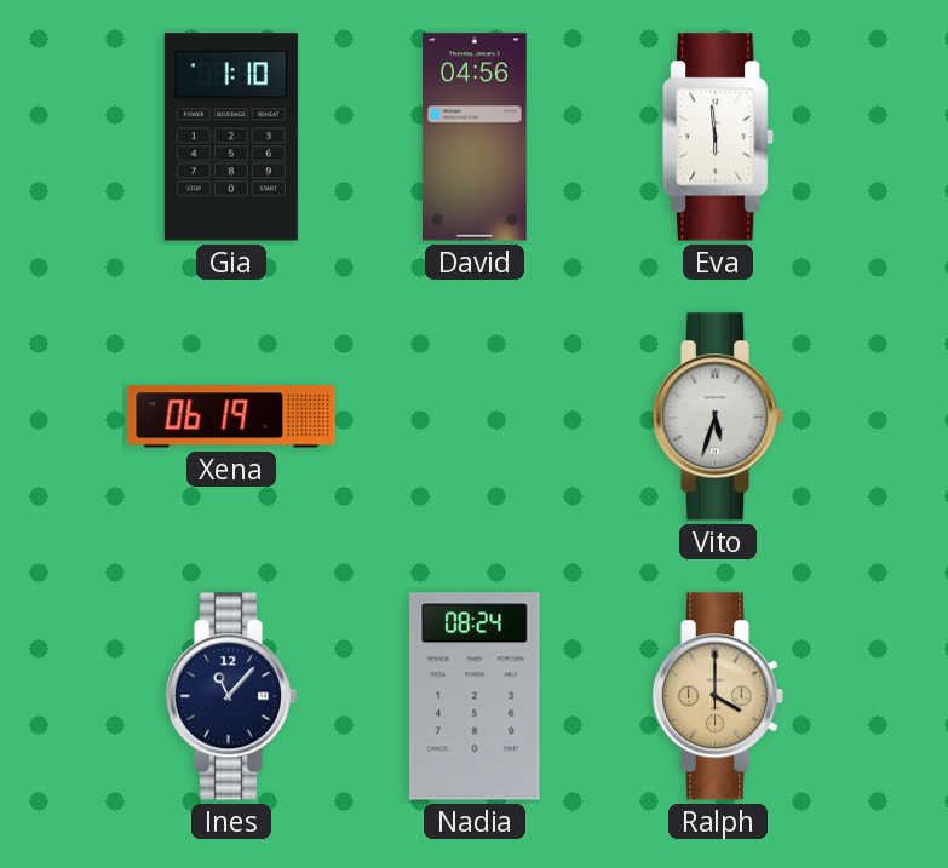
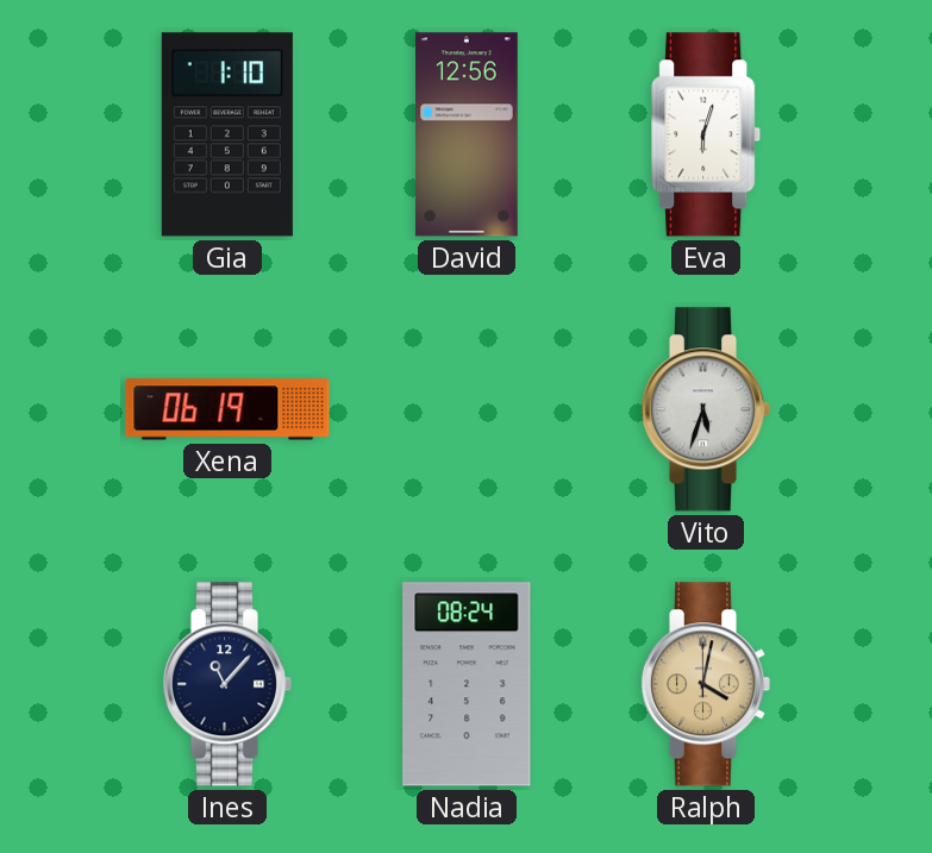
David: 04:56 -> 12:56
Eva: 5:59 -> 6:03
Ralph: 4:00 -> 4:02
